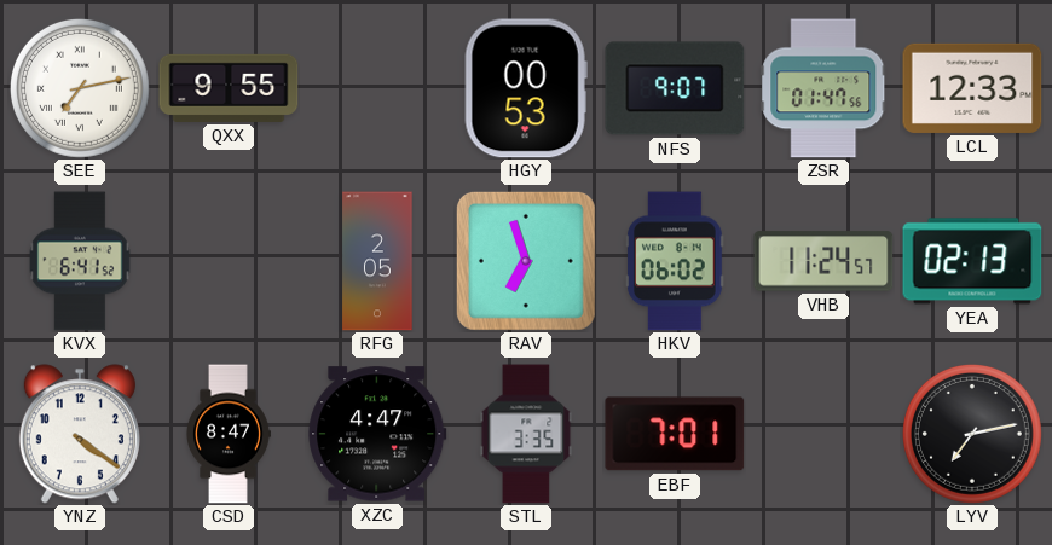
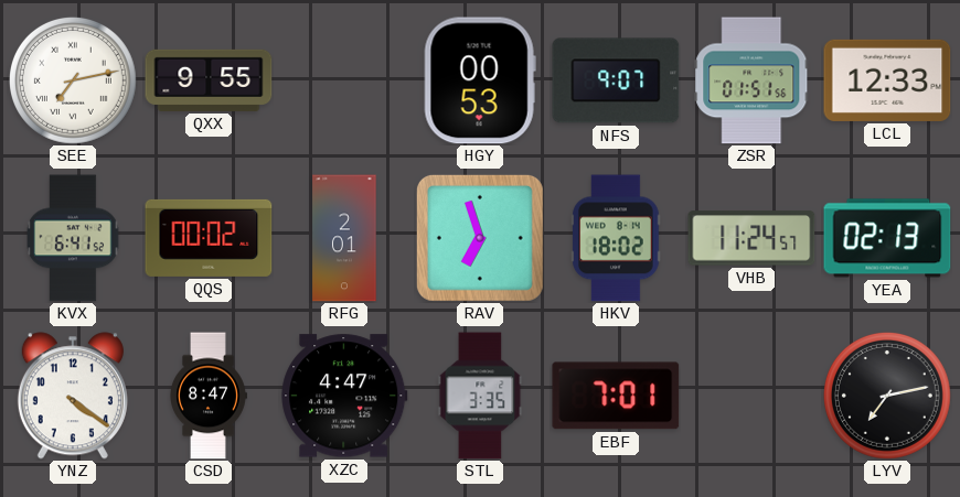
ZSR: 01:47 -> 01:51
QQS: none -> 00:02
RFG: 2:05 -> 2:01
HKV: 06:02 -> 18:02
